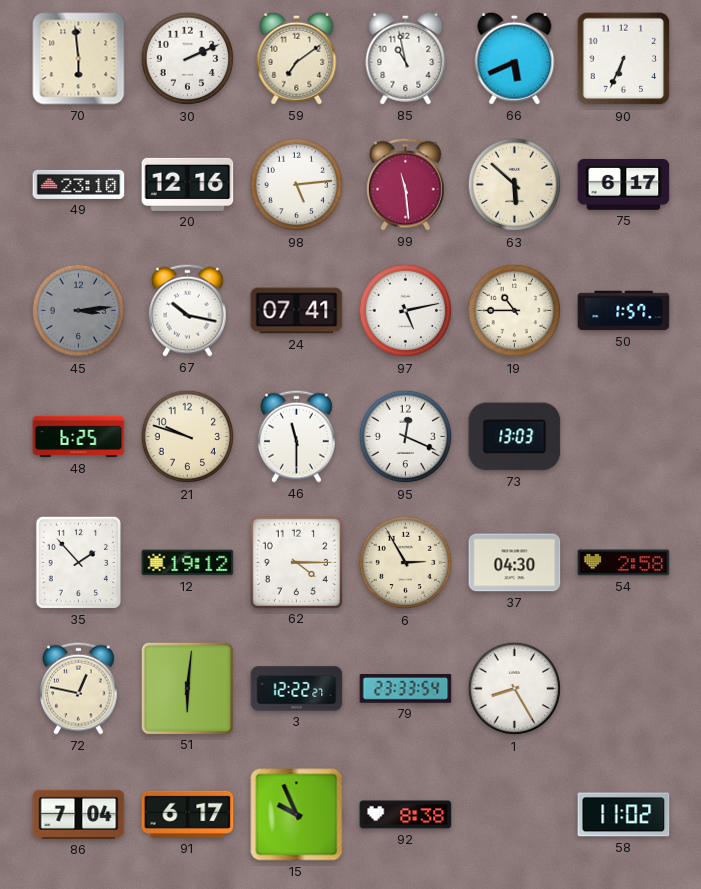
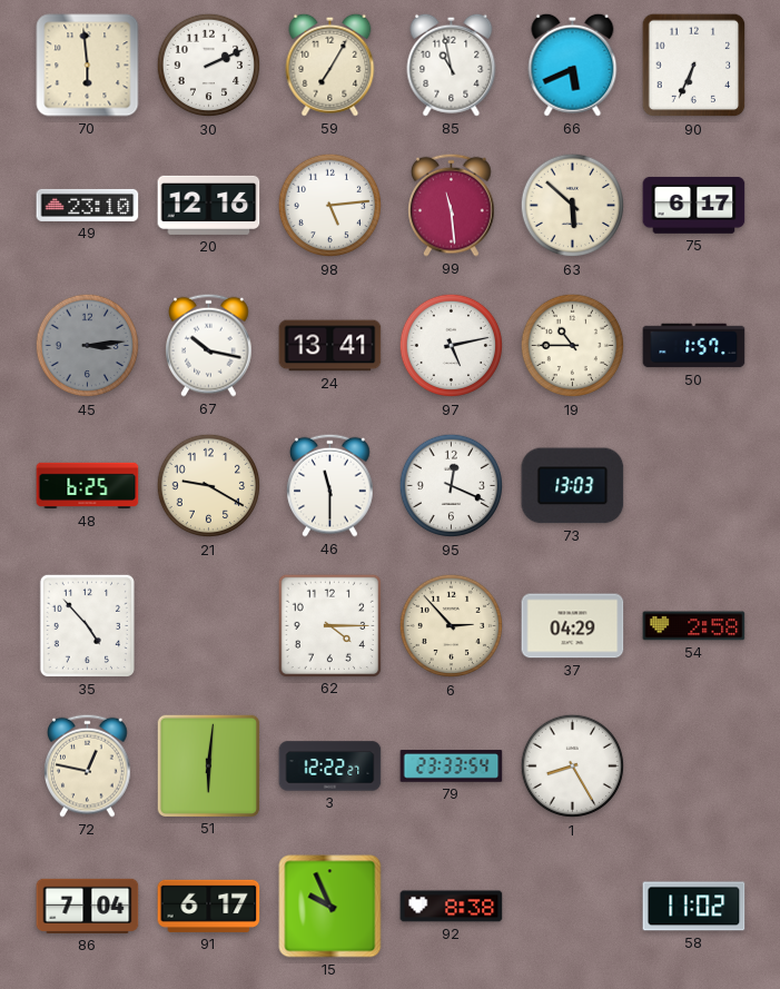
59: 7:09 -> 7:05
24: 07:41 -> 13:41
21: 9:48 -> 9:20
35: 1:53 -> 4:53
12: 19:12 -> none
6: 2:55 -> 2:53
37: 04:30 -> 04:29
